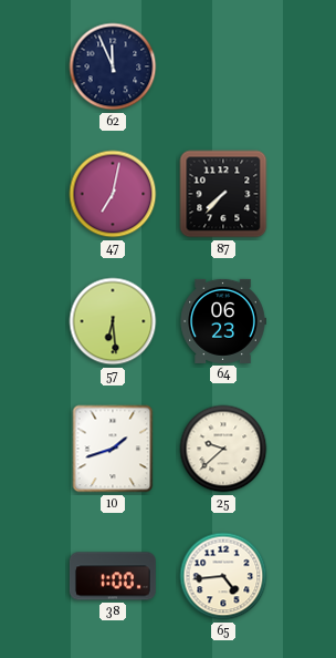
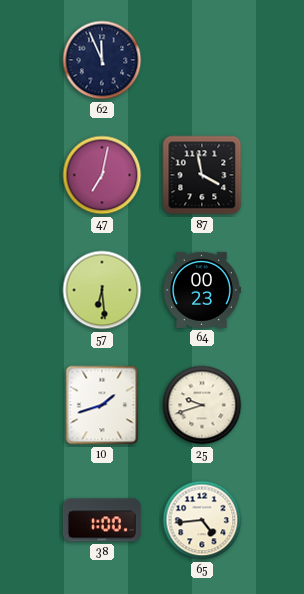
87: 7:37 -> 3:58
64: 06:23 -> 00:23
25: 9:38 -> 9:42
